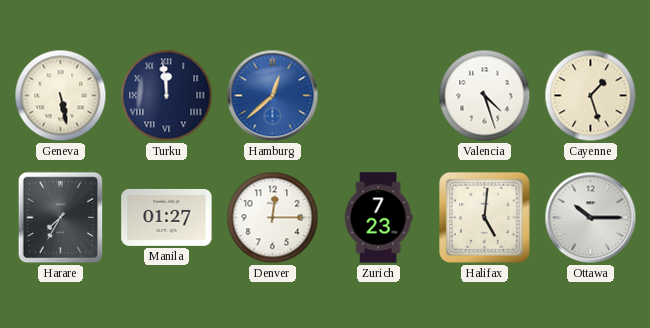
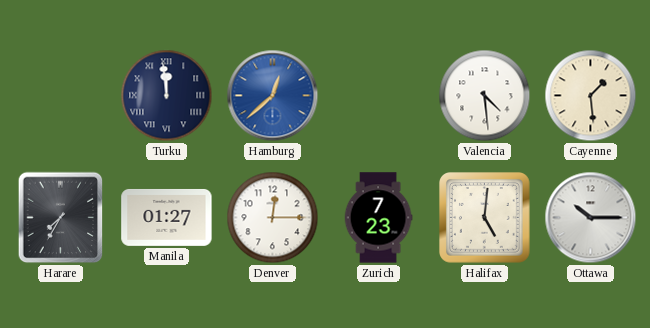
Geneva: 5:28 -> none
Valencia: 4:27 -> 4:29
Cayenne: 1:27 -> 1:29
